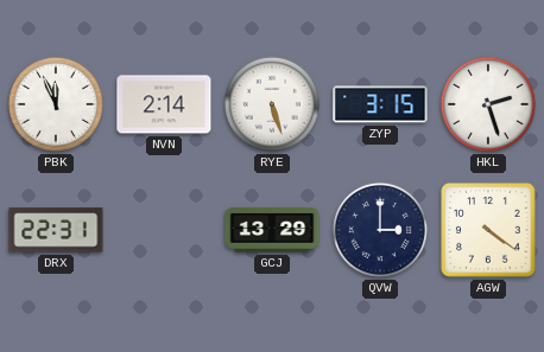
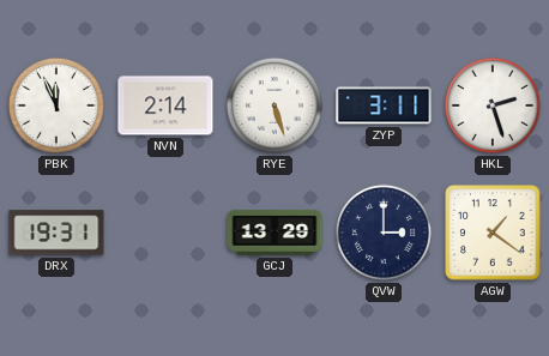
ZYP: 3:15 -> 3:11
DRX: 22:31 -> 19:31
AGW: 4:21 -> 1:21
